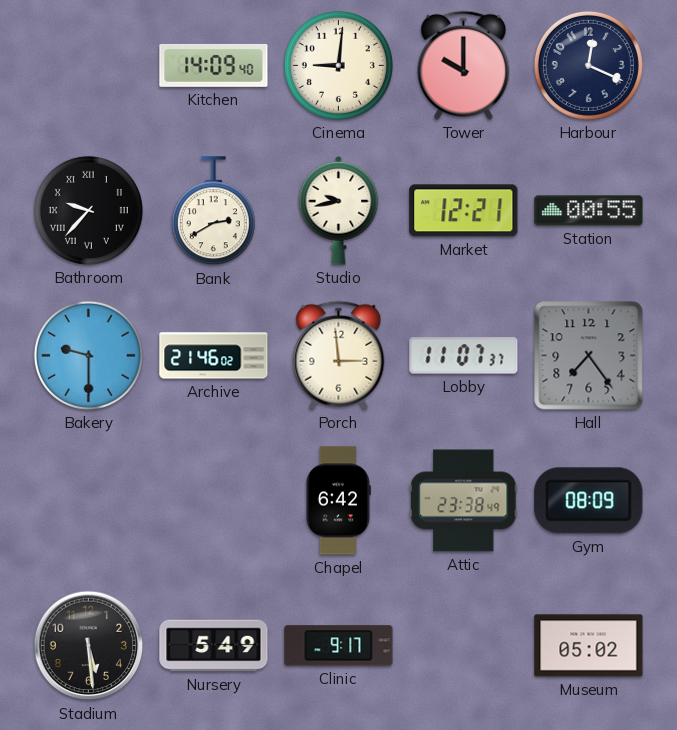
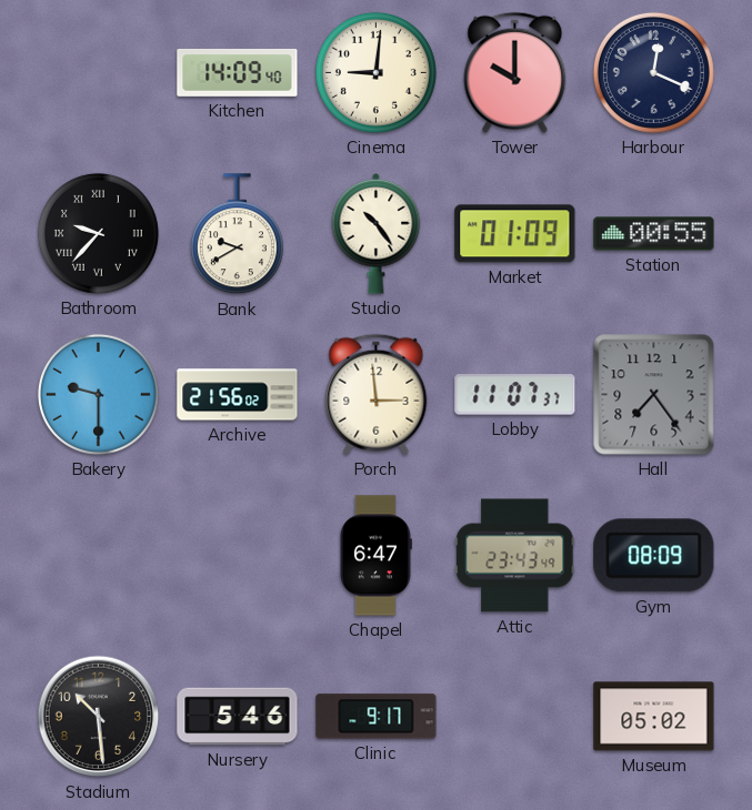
Bank: 2:40 -> 9:40
Studio: 9:43 -> 10:24
Market: 12:21 -> 01:09
Archive: 21:46 -> 21:56
Chapel: 6:42 -> 6:47
Attic: 23:38 -> 23:43
Stadium: 5:29 -> 10:29
Nursery: 5:49 -> 5:46
